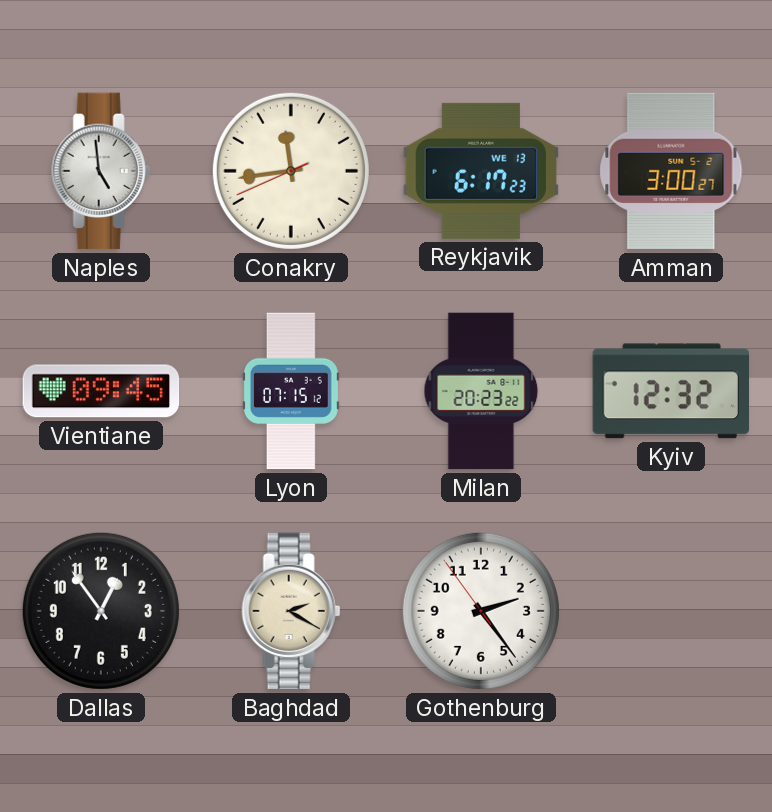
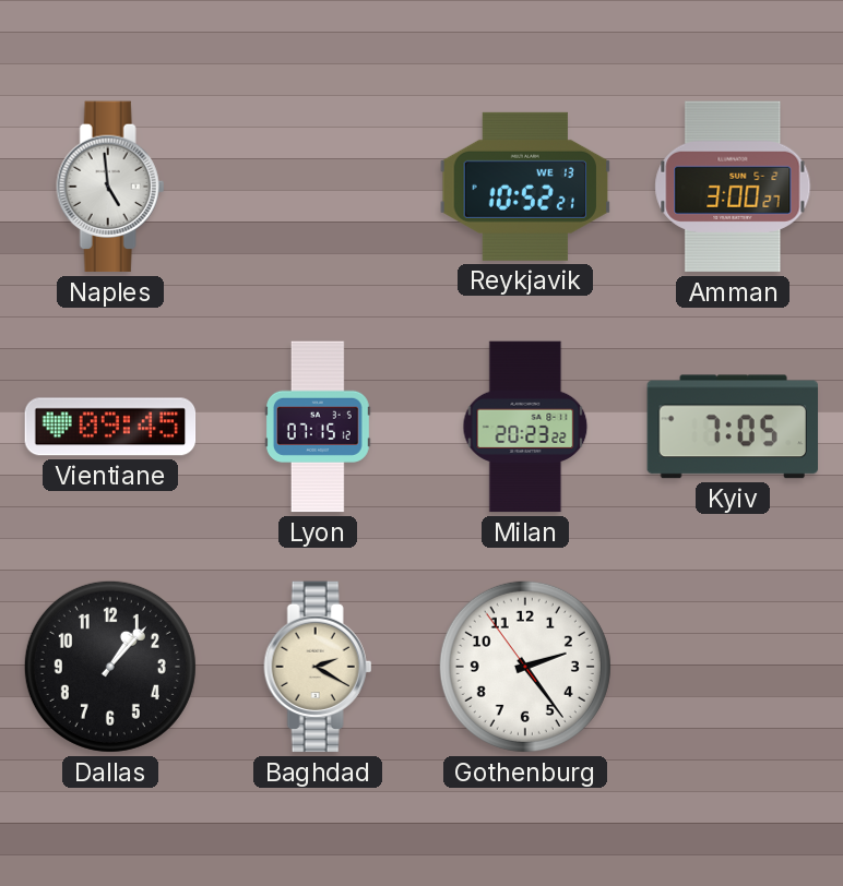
Conakry: 11:43 -> none
Reykjavik: 6:17 -> 10:52
Kyiv: 12:32 -> 7:05
Dallas: 12:54 -> 1:07
